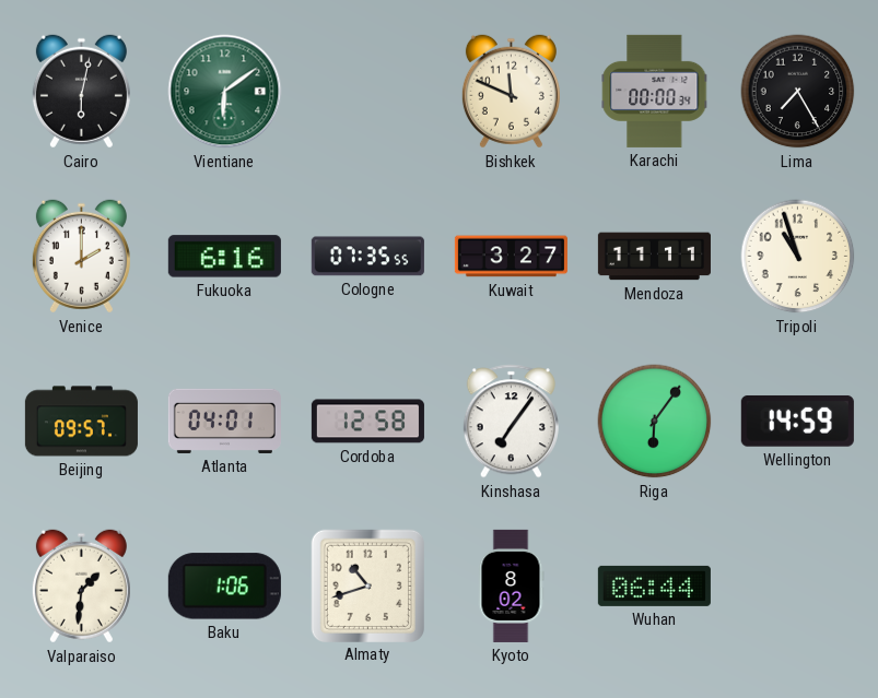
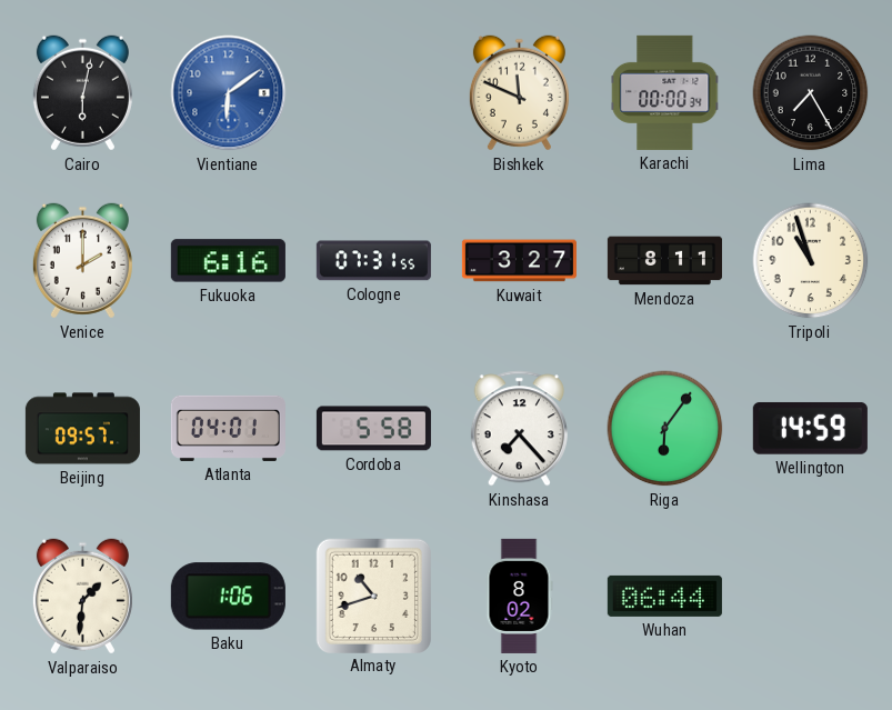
Vientiane dial: green -> blue
Cologne: 07:35 -> 07:31
Mendoza: 11:11 -> 8:11
Cordoba: 12:58 -> 5:58
Kinshasa: 7:06 -> 7:23
